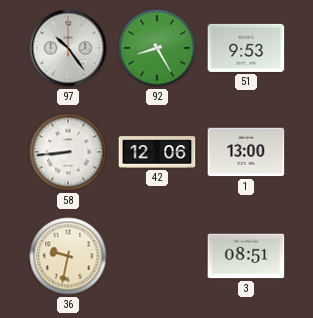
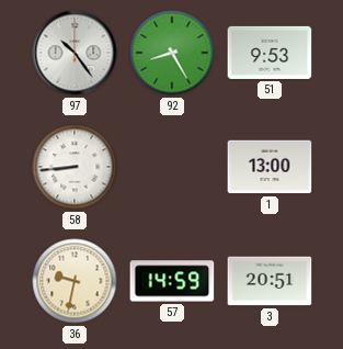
42: 12:06 -> none
57: none -> 14:59
3: 08:51 -> 20:51
